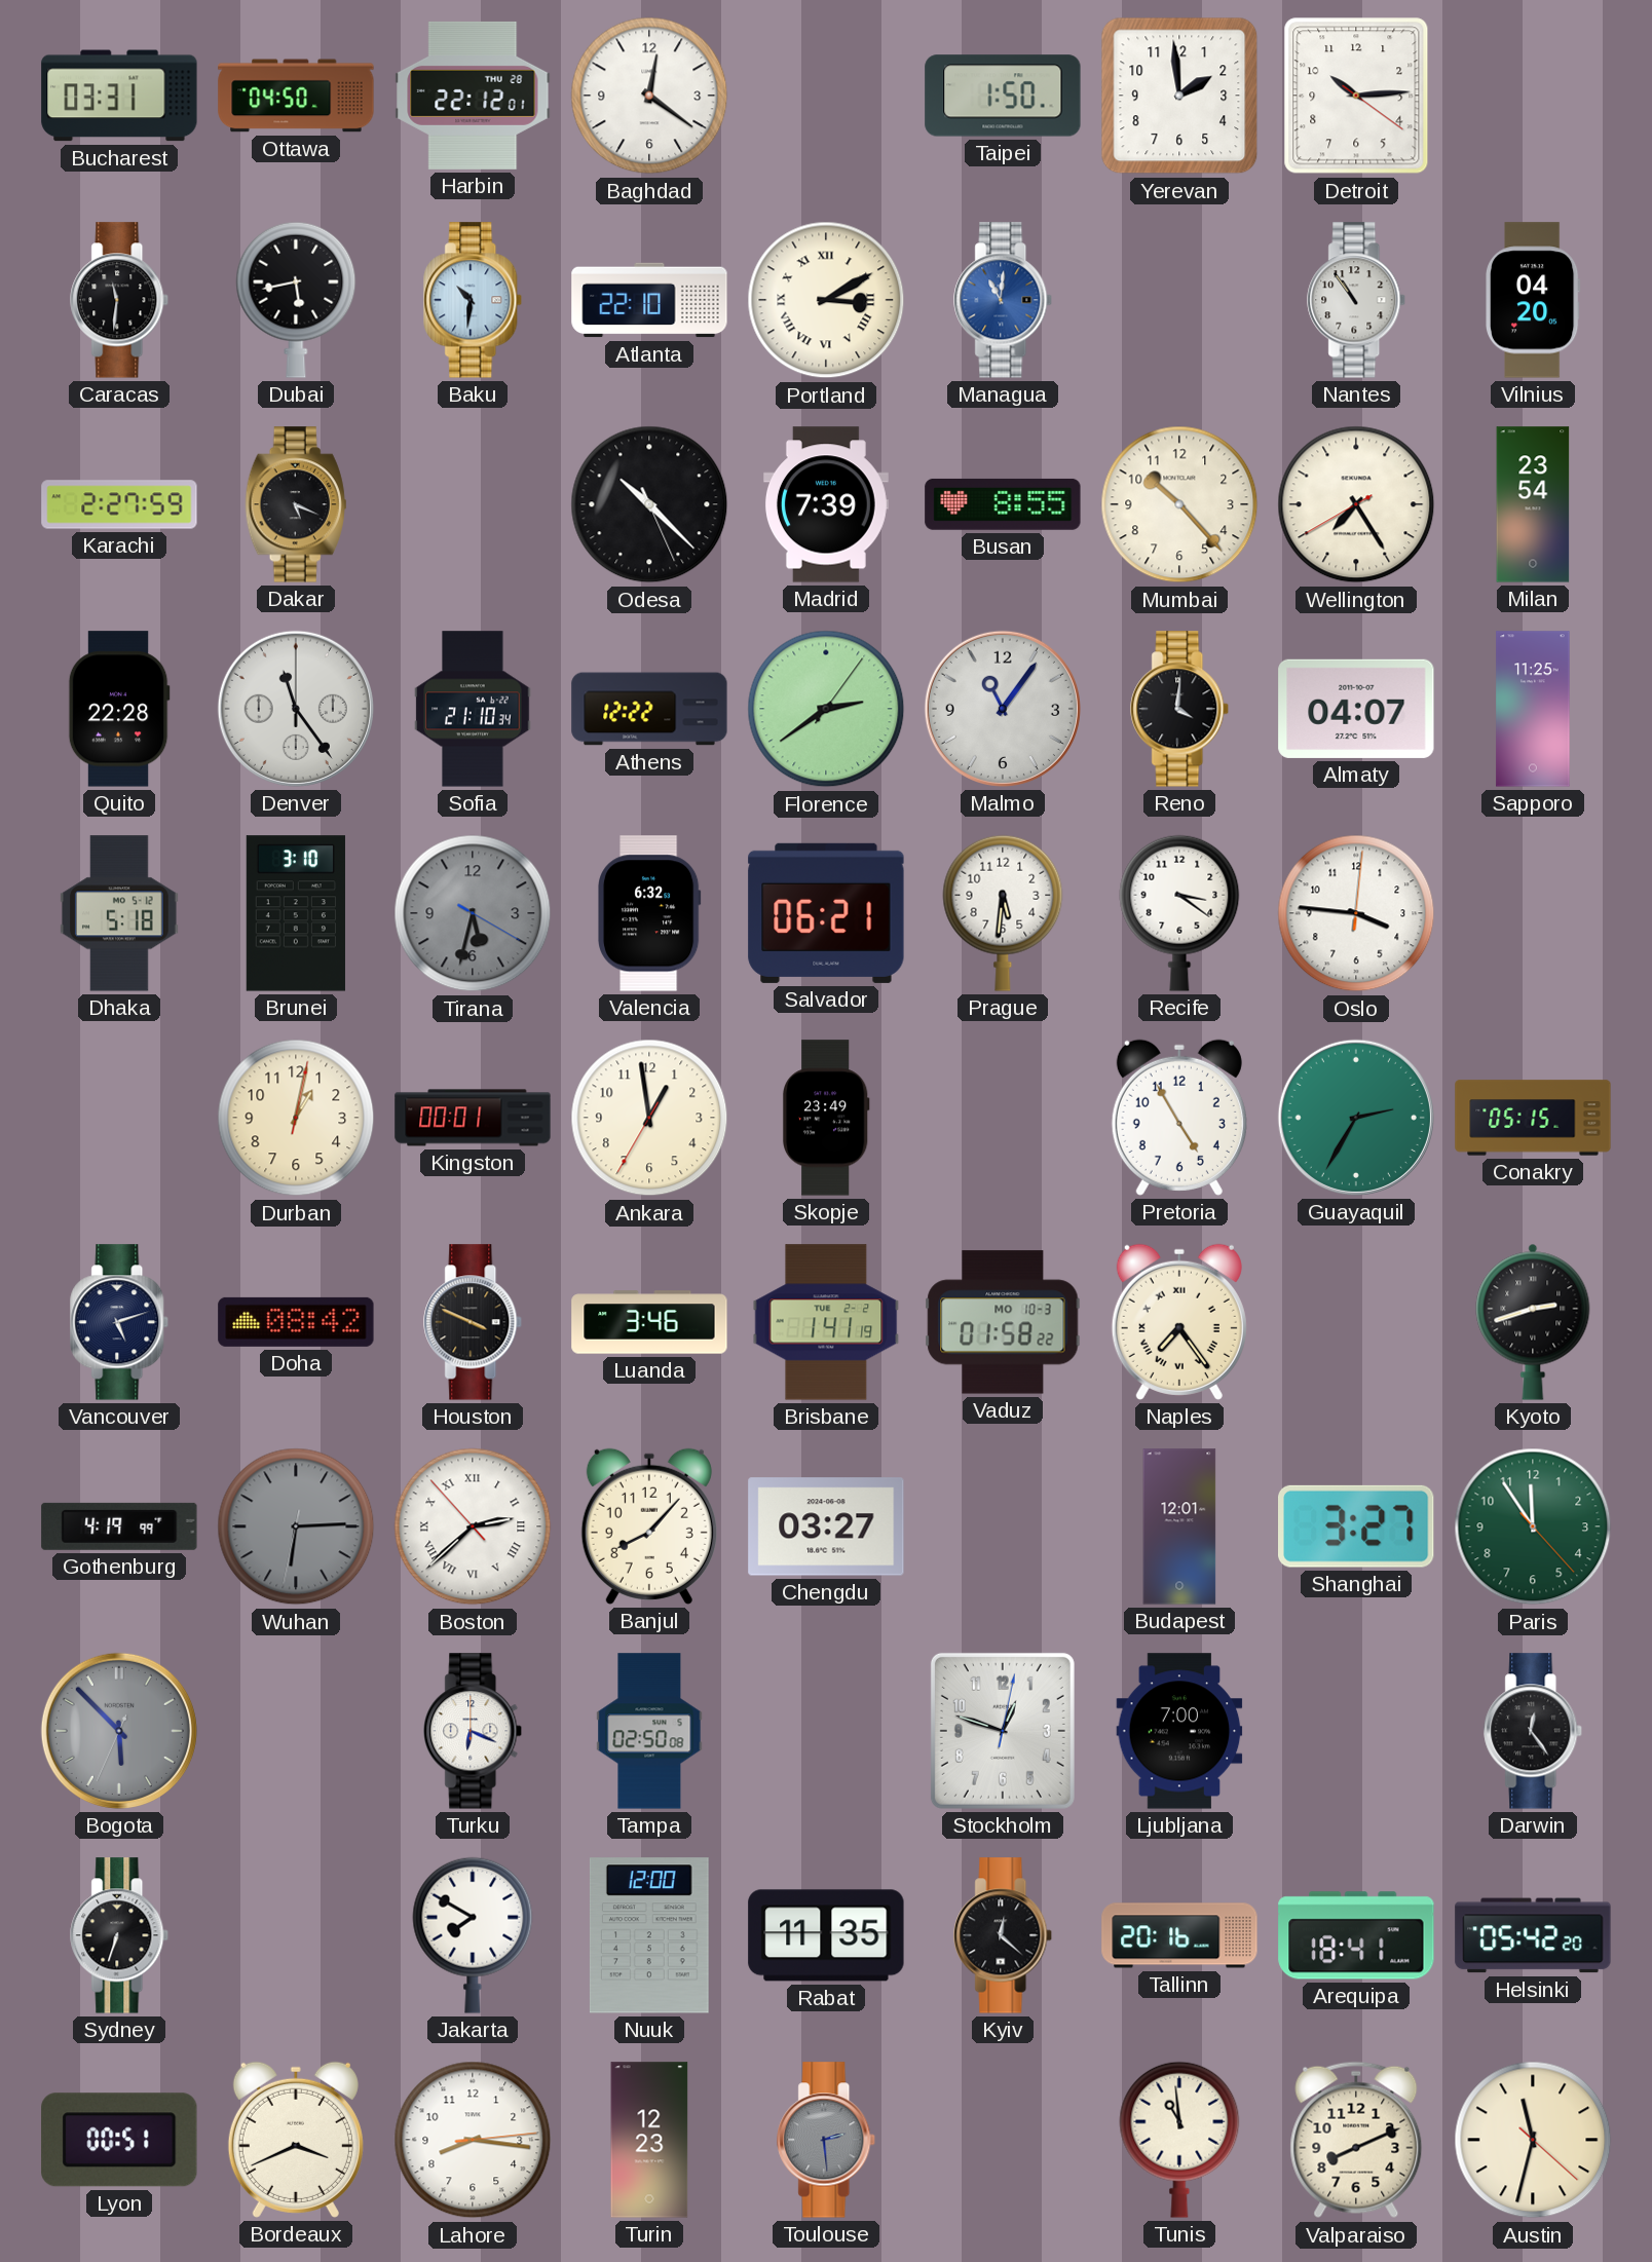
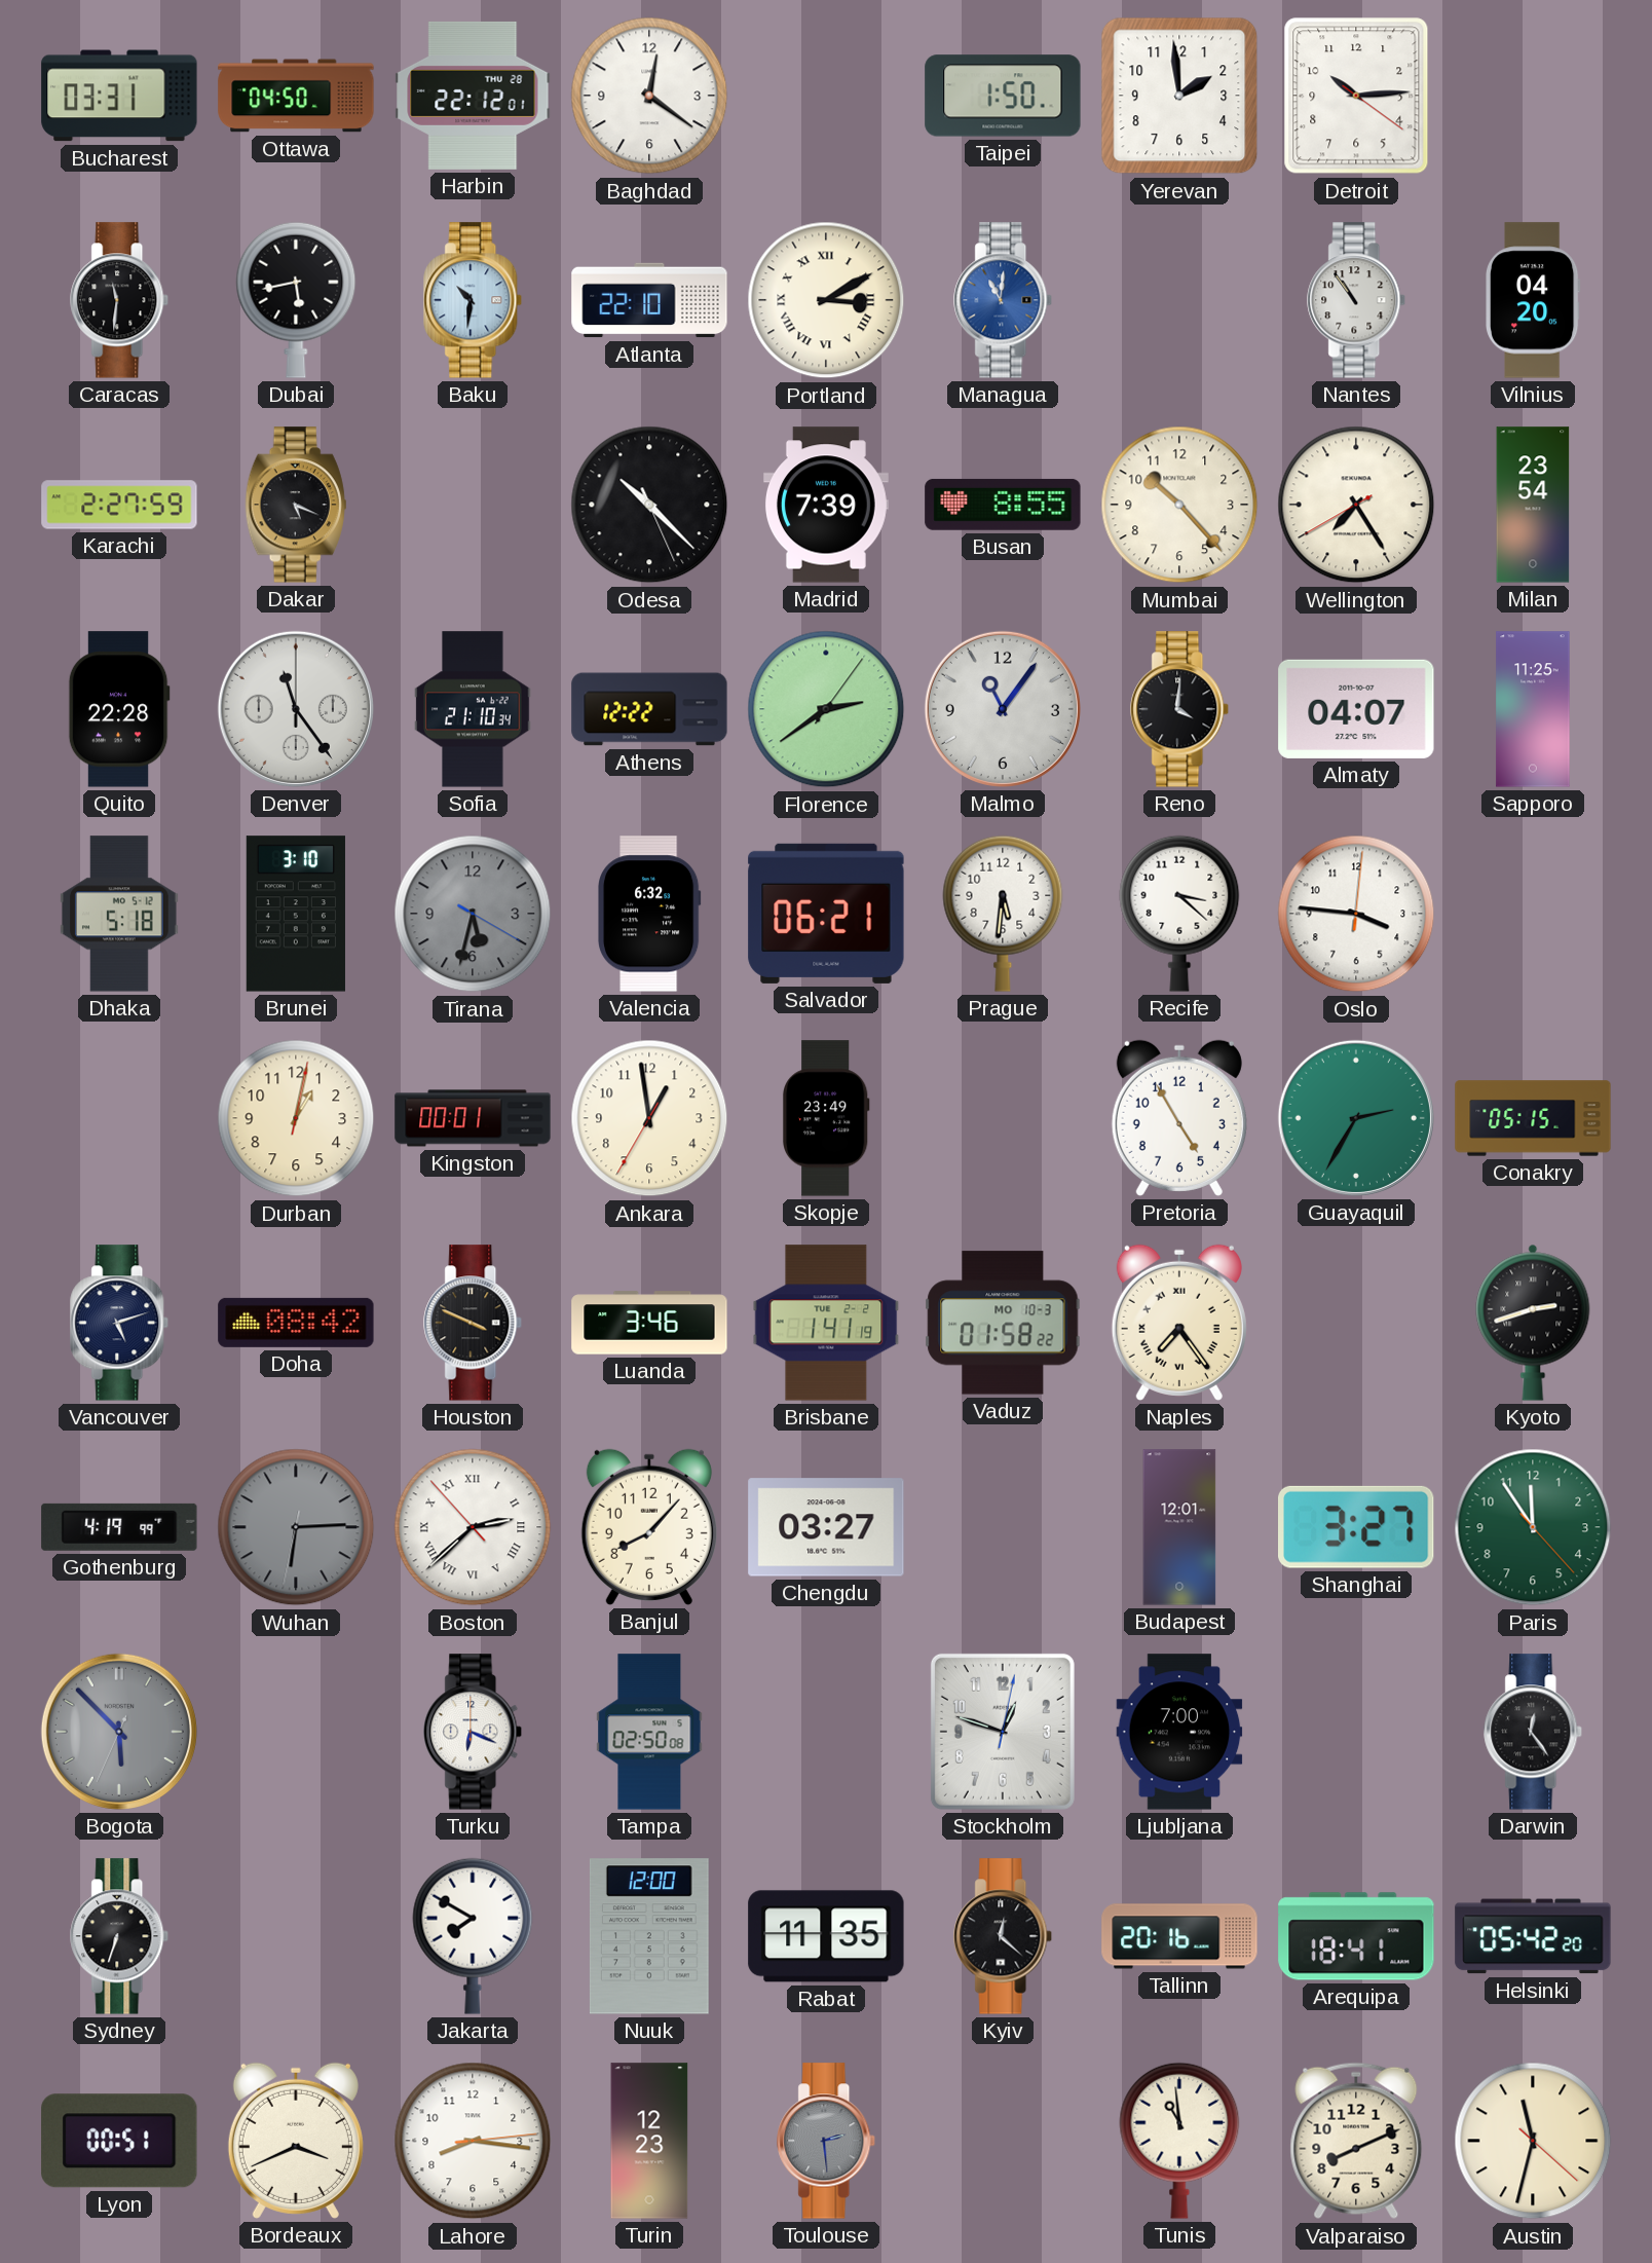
Recife: 3:21 -> 3:22
